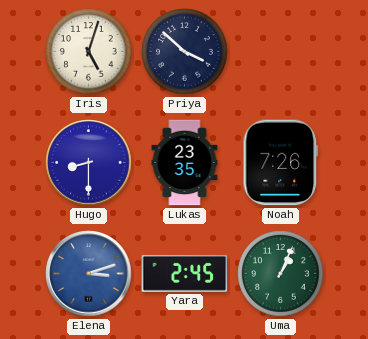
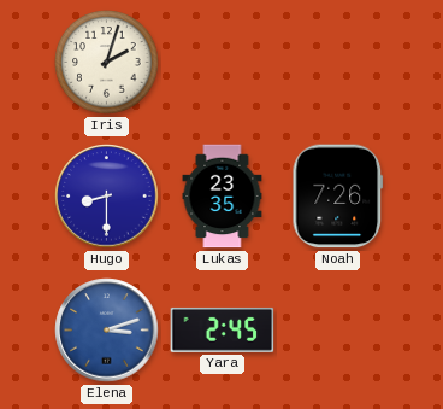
Iris: 5:03 -> 2:03
Priya: 3:52 -> none
Uma: 1:04 -> none
